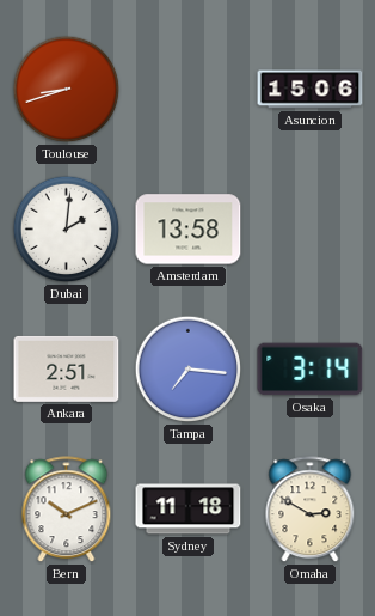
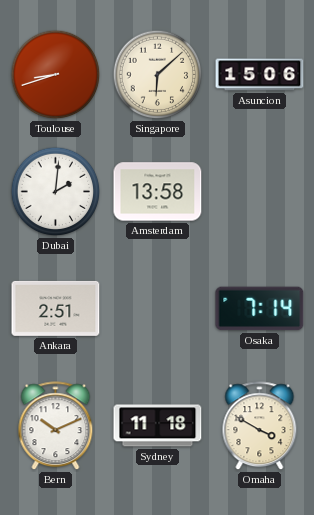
Singapore: none -> 6:08
Tampa: 7:16 -> none
Osaka: 3:14 -> 7:14
Omaha: 2:50 -> 3:50
